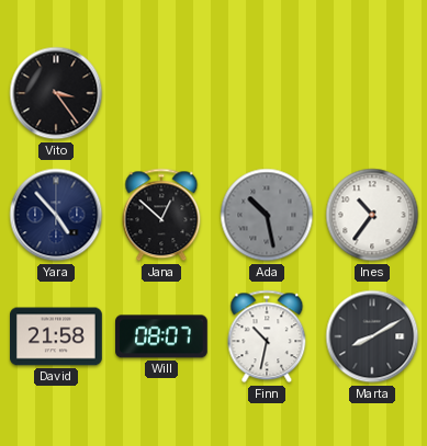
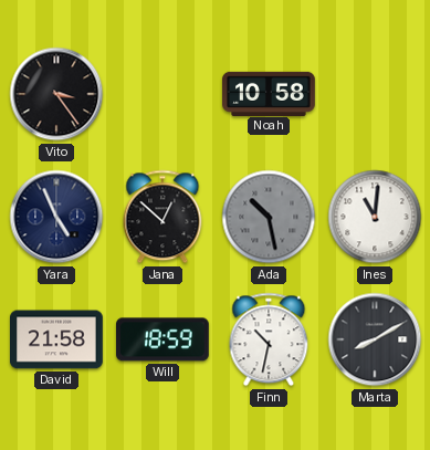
Noah: none -> 10:58
Yara: 4:53 -> 4:56
Ines: 10:36 -> 11:01
Will: 08:07 -> 18:59
